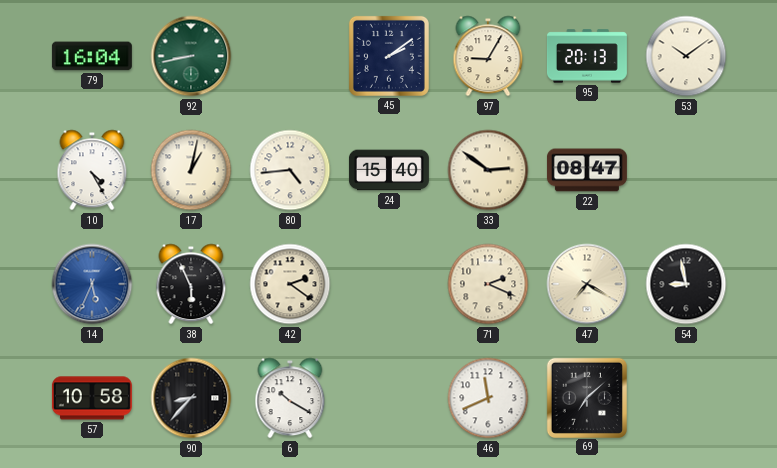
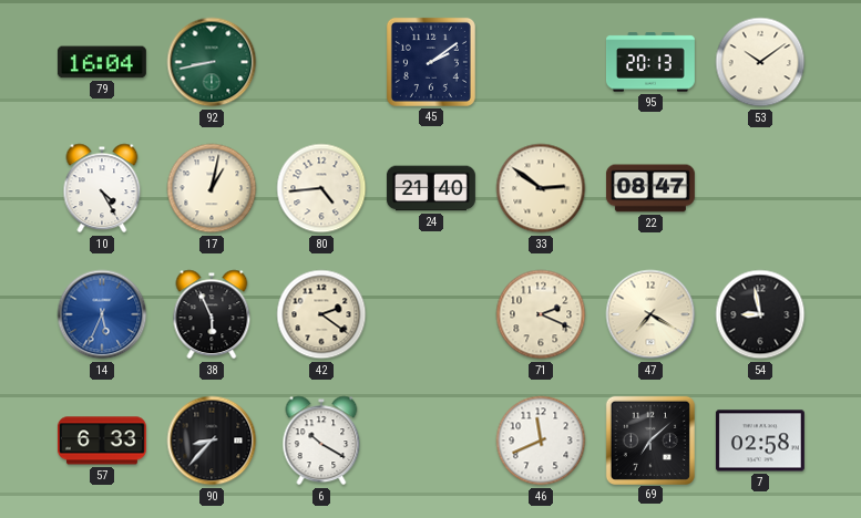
97: 9:05 -> none
24: 15:40 -> 21:40
57: 10:58 -> 6:33
7: none -> 02:58
